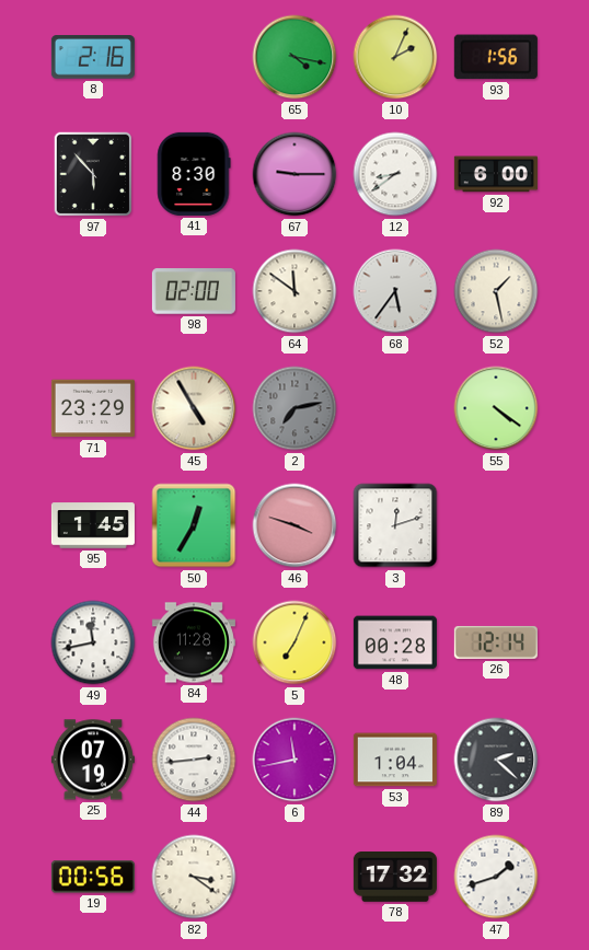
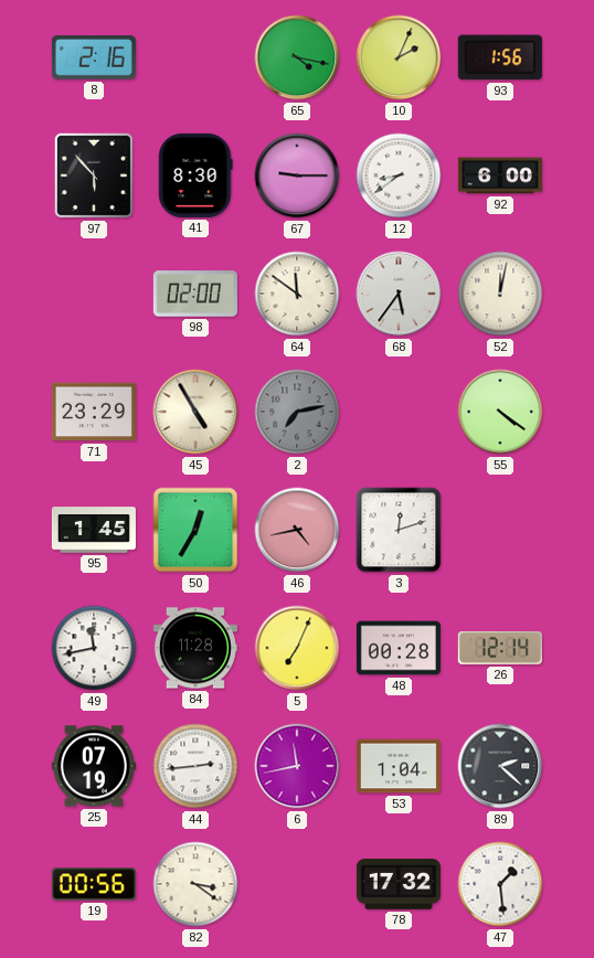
52: 1:28 -> 12:02
46: 3:48 -> 4:43
47: 1:42 -> 1:29
